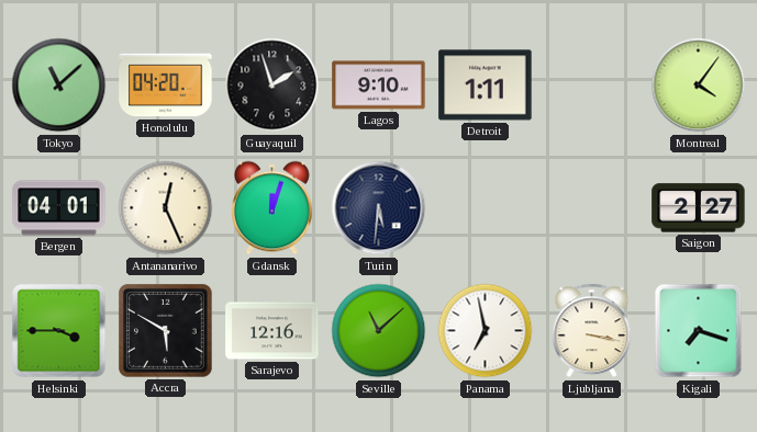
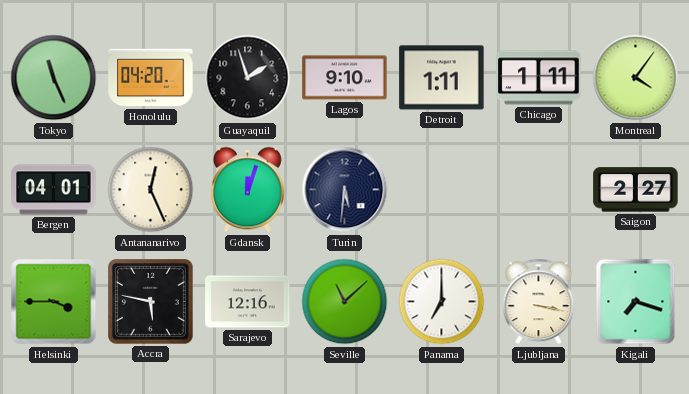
Tokyo: 11:08 -> 11:26
Chicago: none -> 1:11
Accra: 5:50 -> 5:47
Panama: 6:58 -> 7:00
